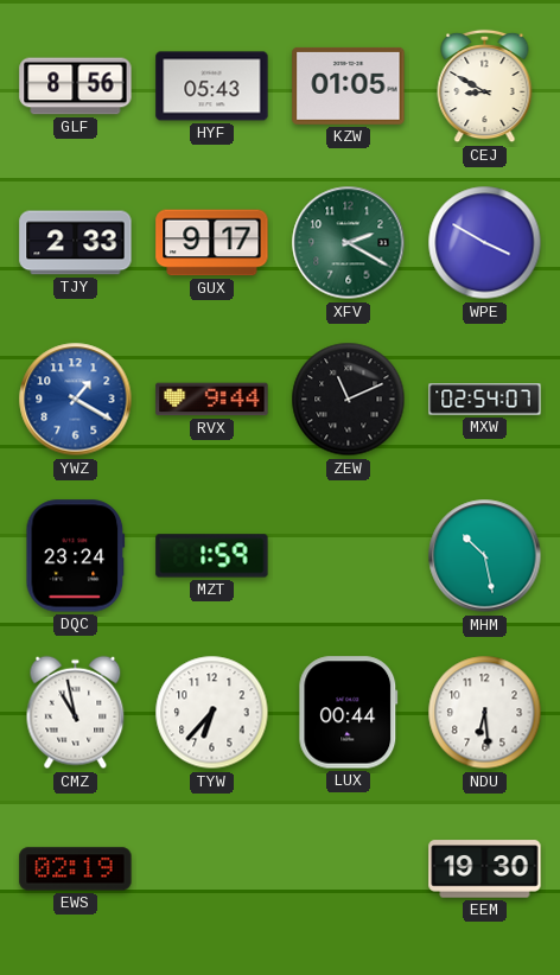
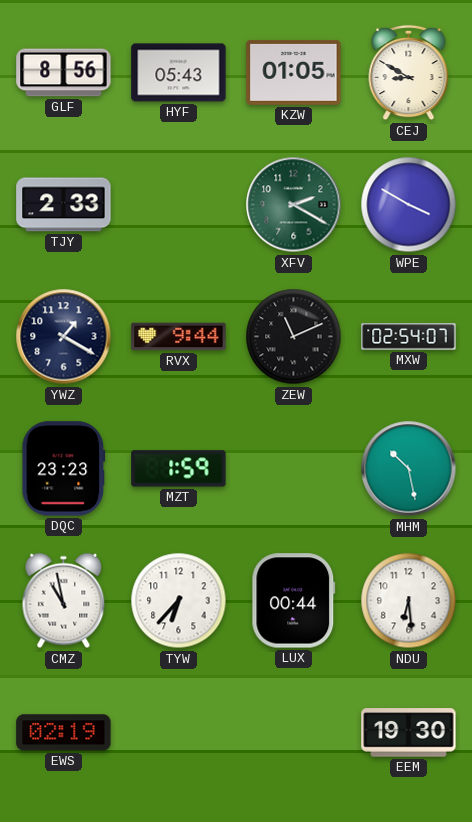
GUX: 9:17 -> none
YWZ dial: blue -> navy
DQC: 23:24 -> 23:23
